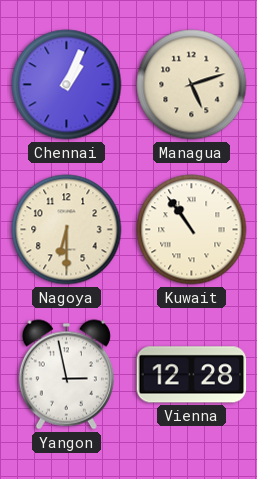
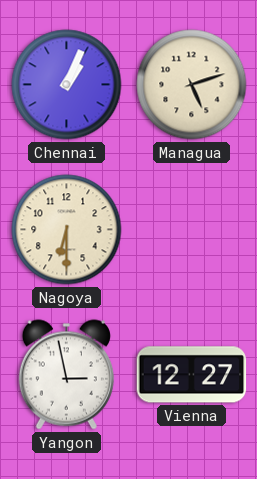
Kuwait: 10:54 -> none
Vienna: 12:28 -> 12:27
